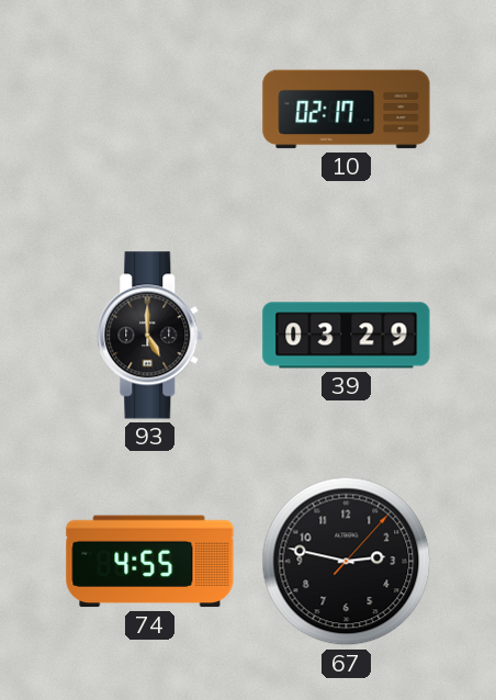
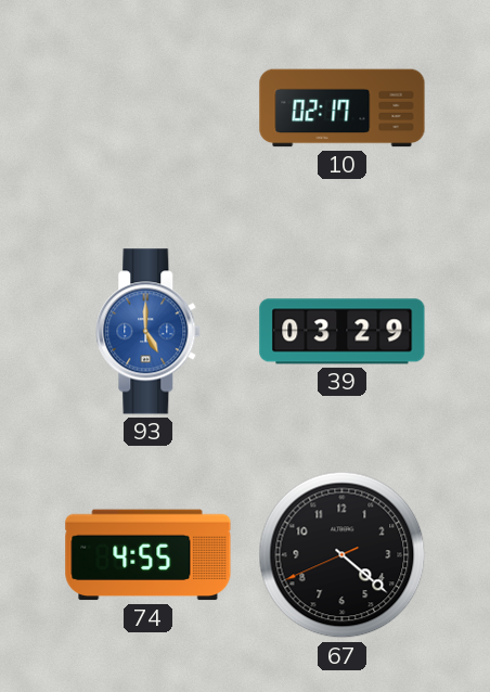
93 dial: black -> blue
67: 2:47 -> 4:21
